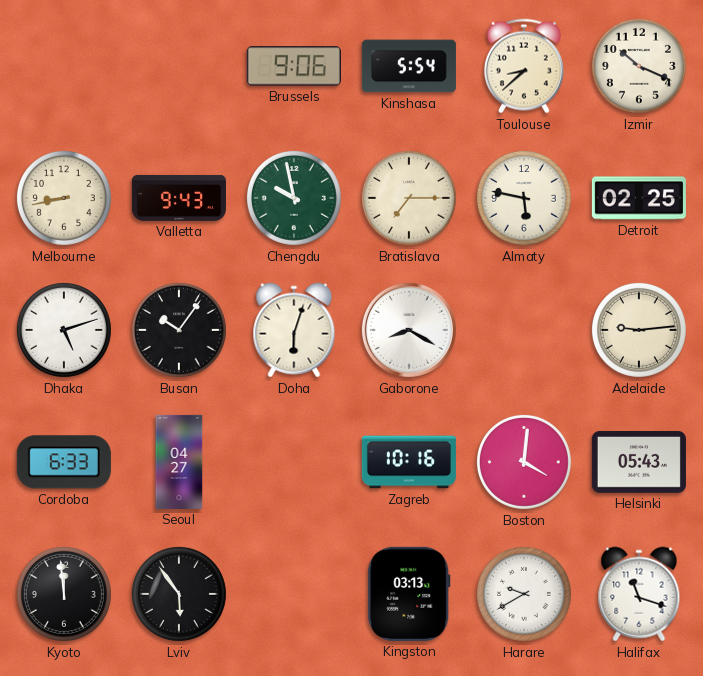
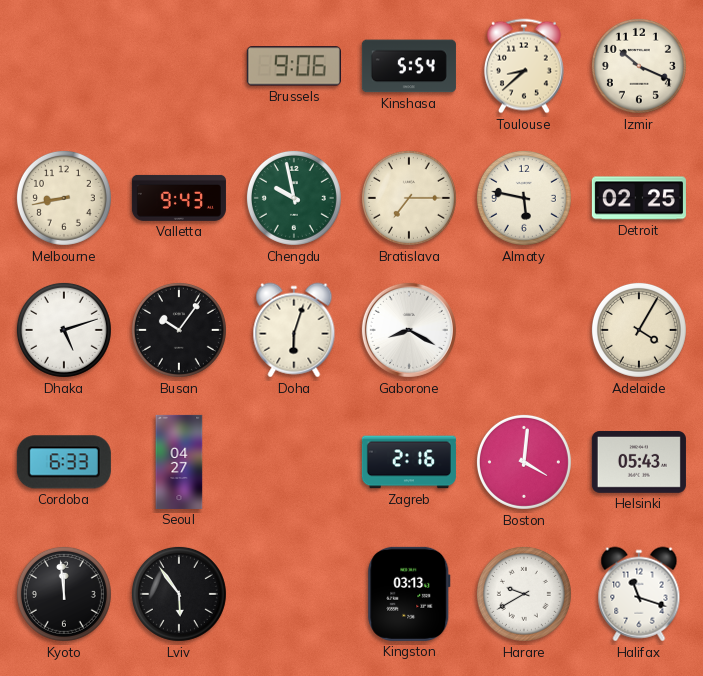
Adelaide: 9:14 -> 4:05
Zagreb: 10:16 -> 2:16
